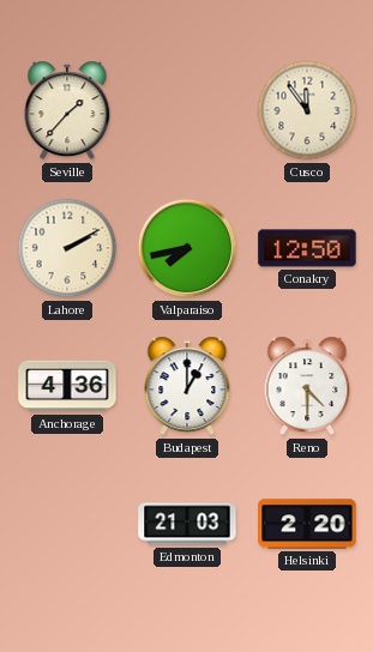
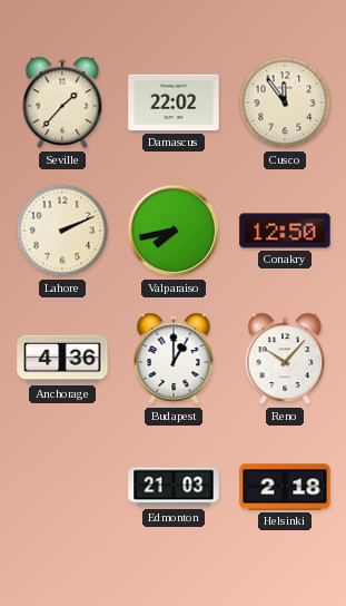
Damascus: none -> 22:02
Lahore: 2:10 -> 2:11
Reno: 4:30 -> 10:07
Helsinki: 2:20 -> 2:18
